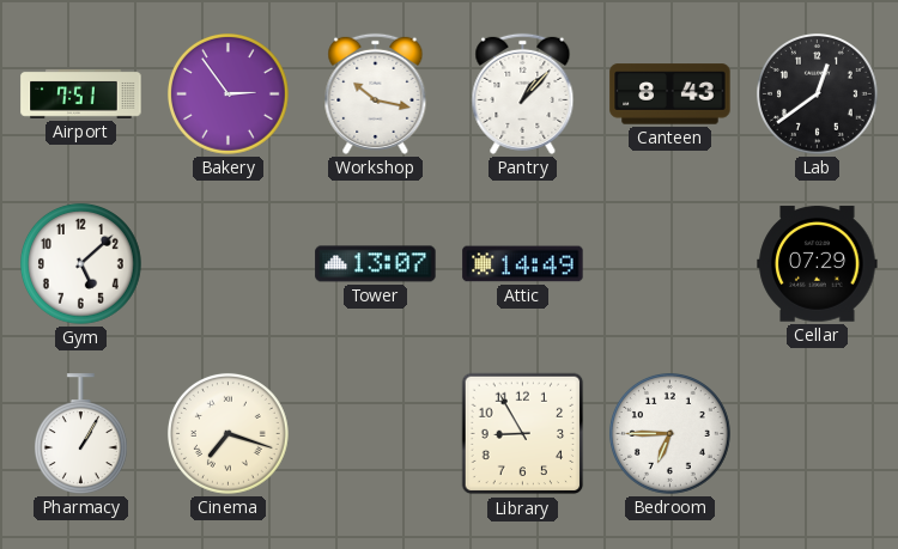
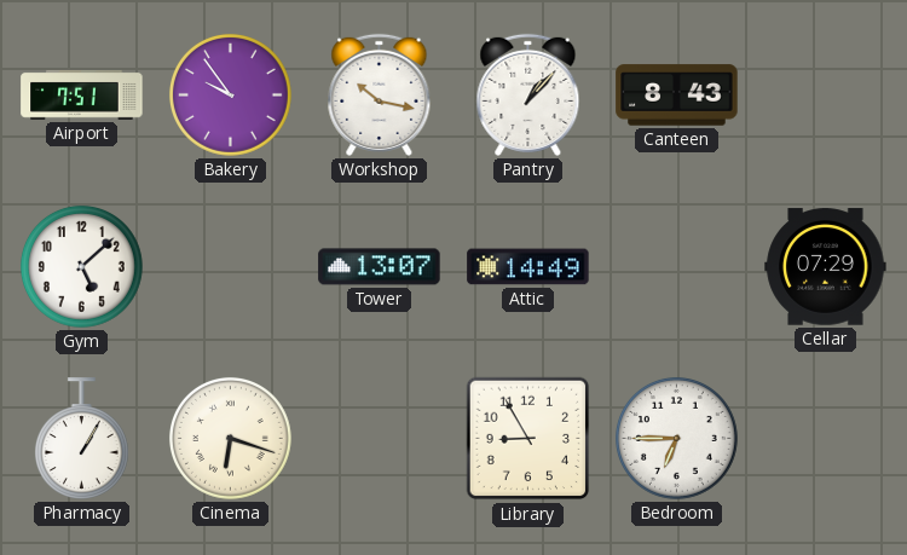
Bakery: 2:54 -> 9:54
Lab: 12:39 -> none
Cinema: 7:18 -> 6:18
